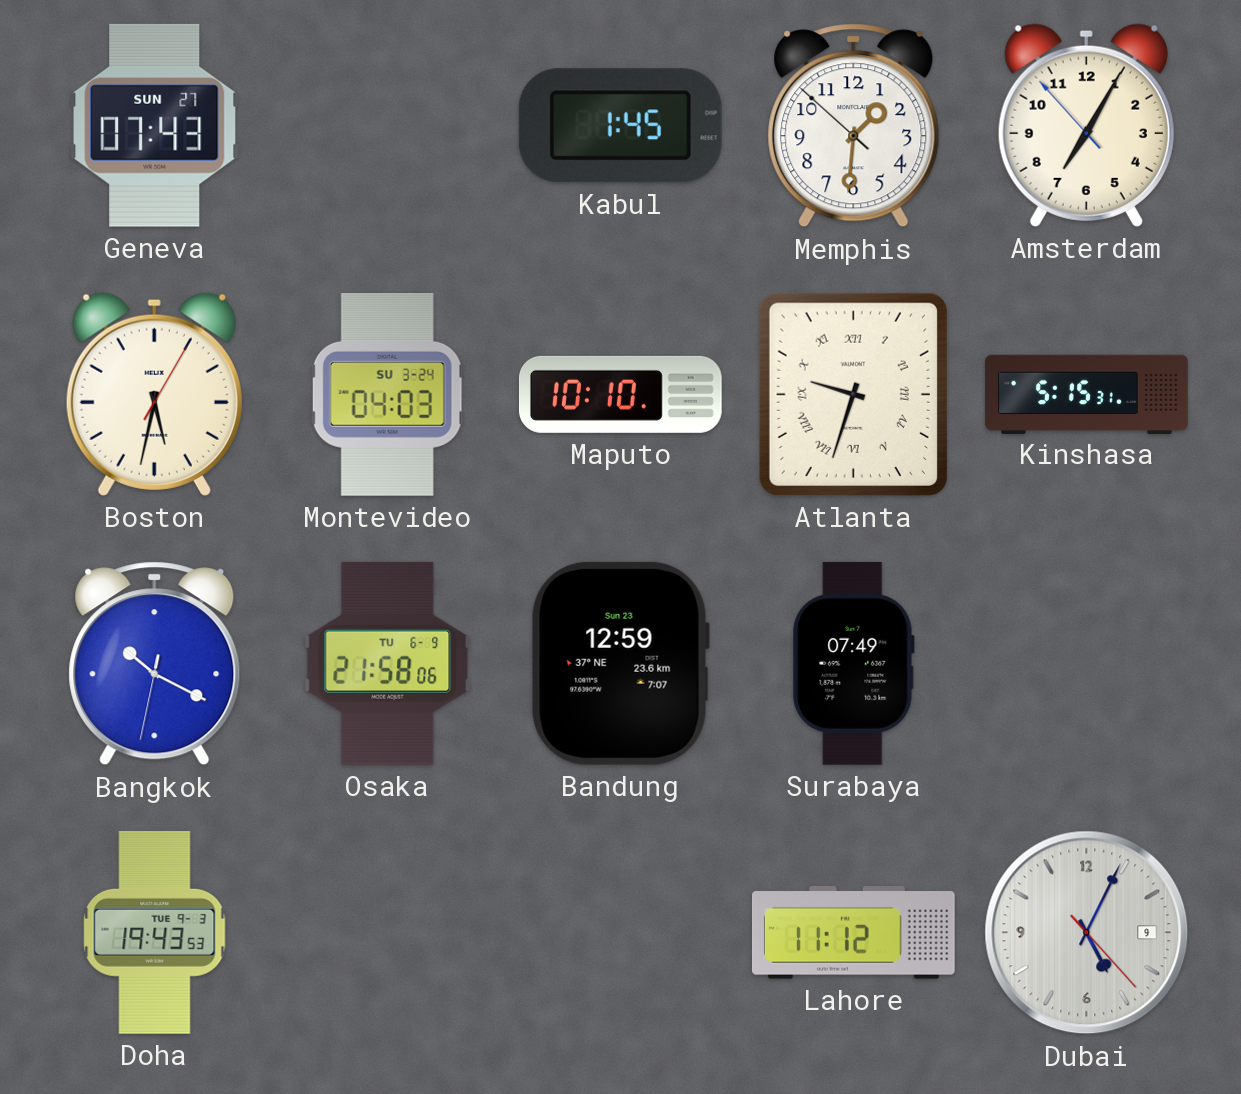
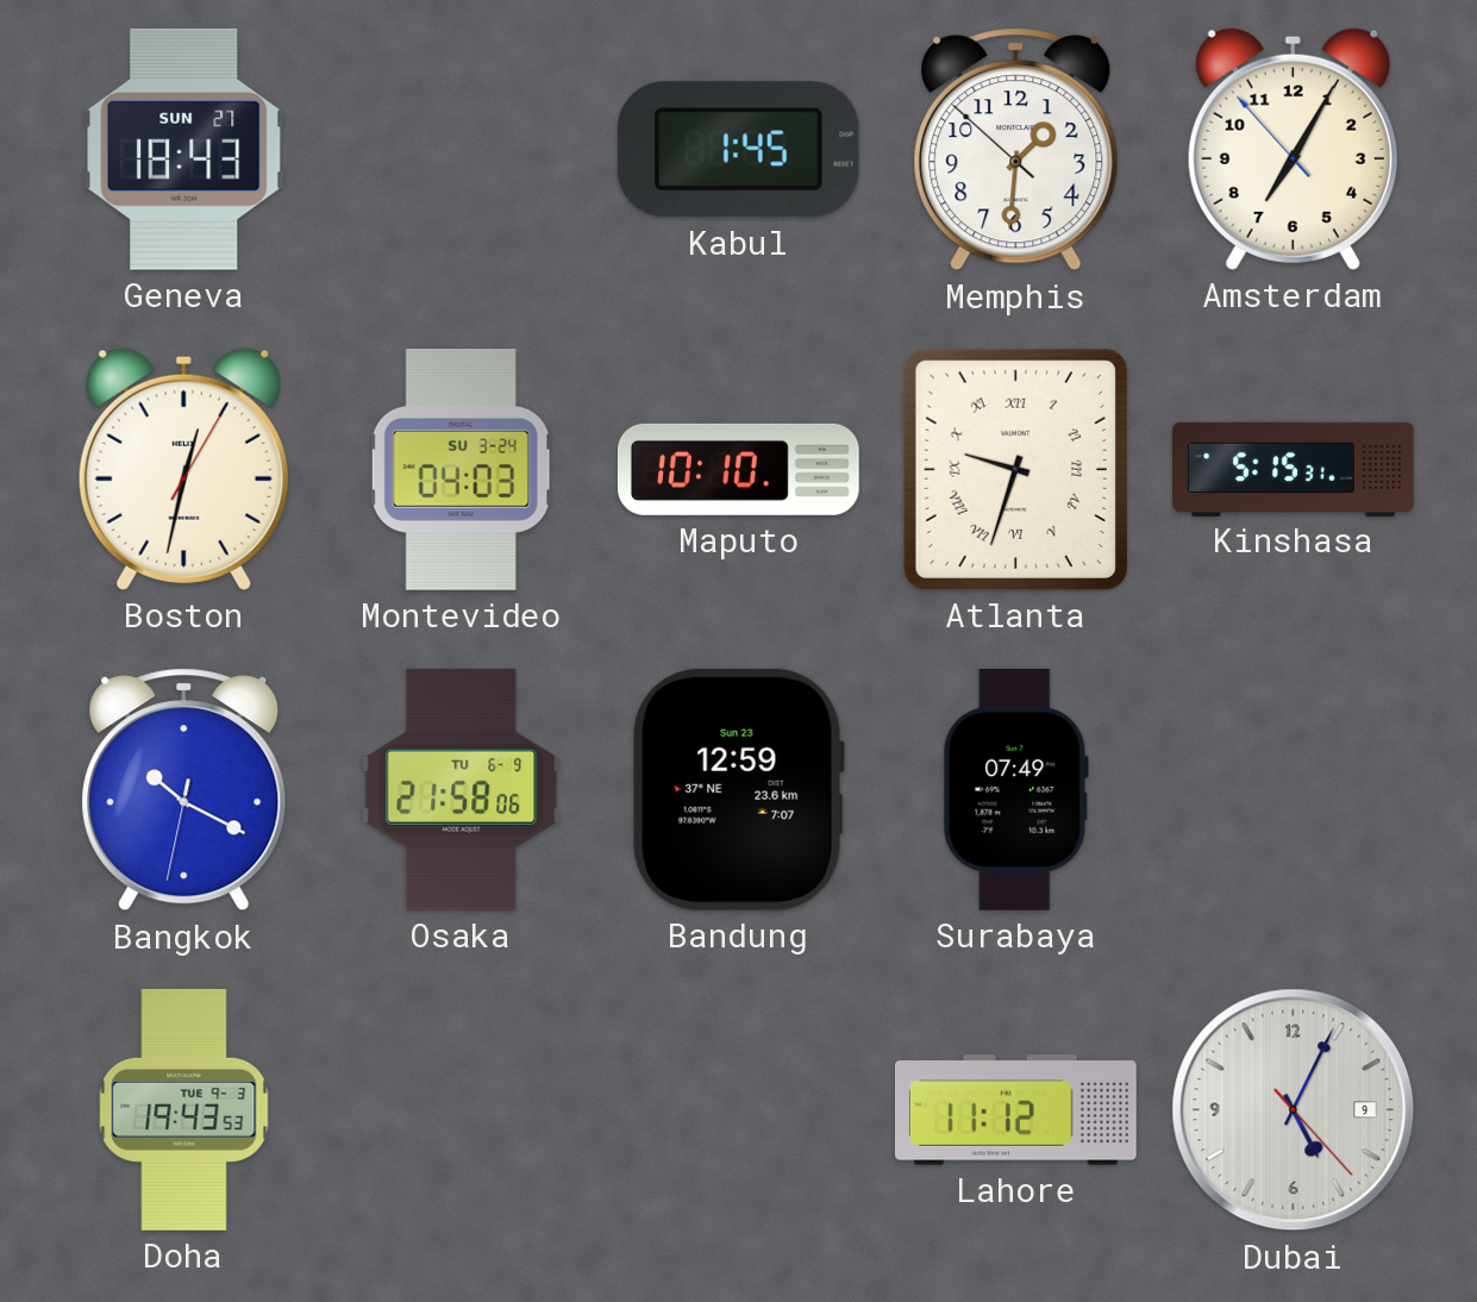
Geneva: 07:43 -> 18:43
Boston: 5:32 -> 12:32
